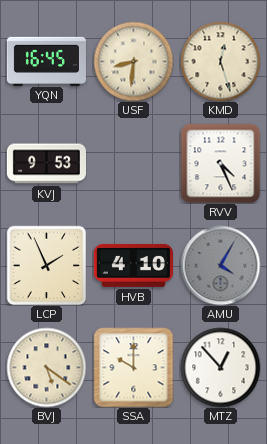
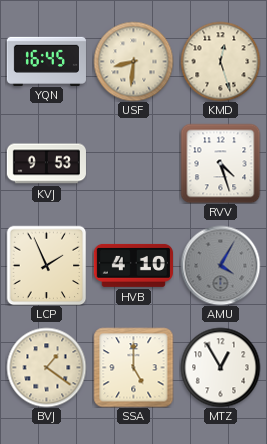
RVV: 4:26 -> 4:27
BVJ: 5:21 -> 1:21
SSA: 10:00 -> 5:00
MTZ: 12:53 -> 12:55
